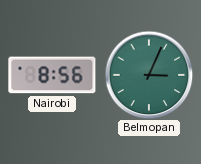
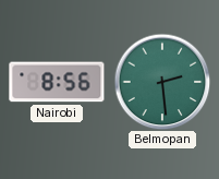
Belmopan: 3:04 -> 2:29
